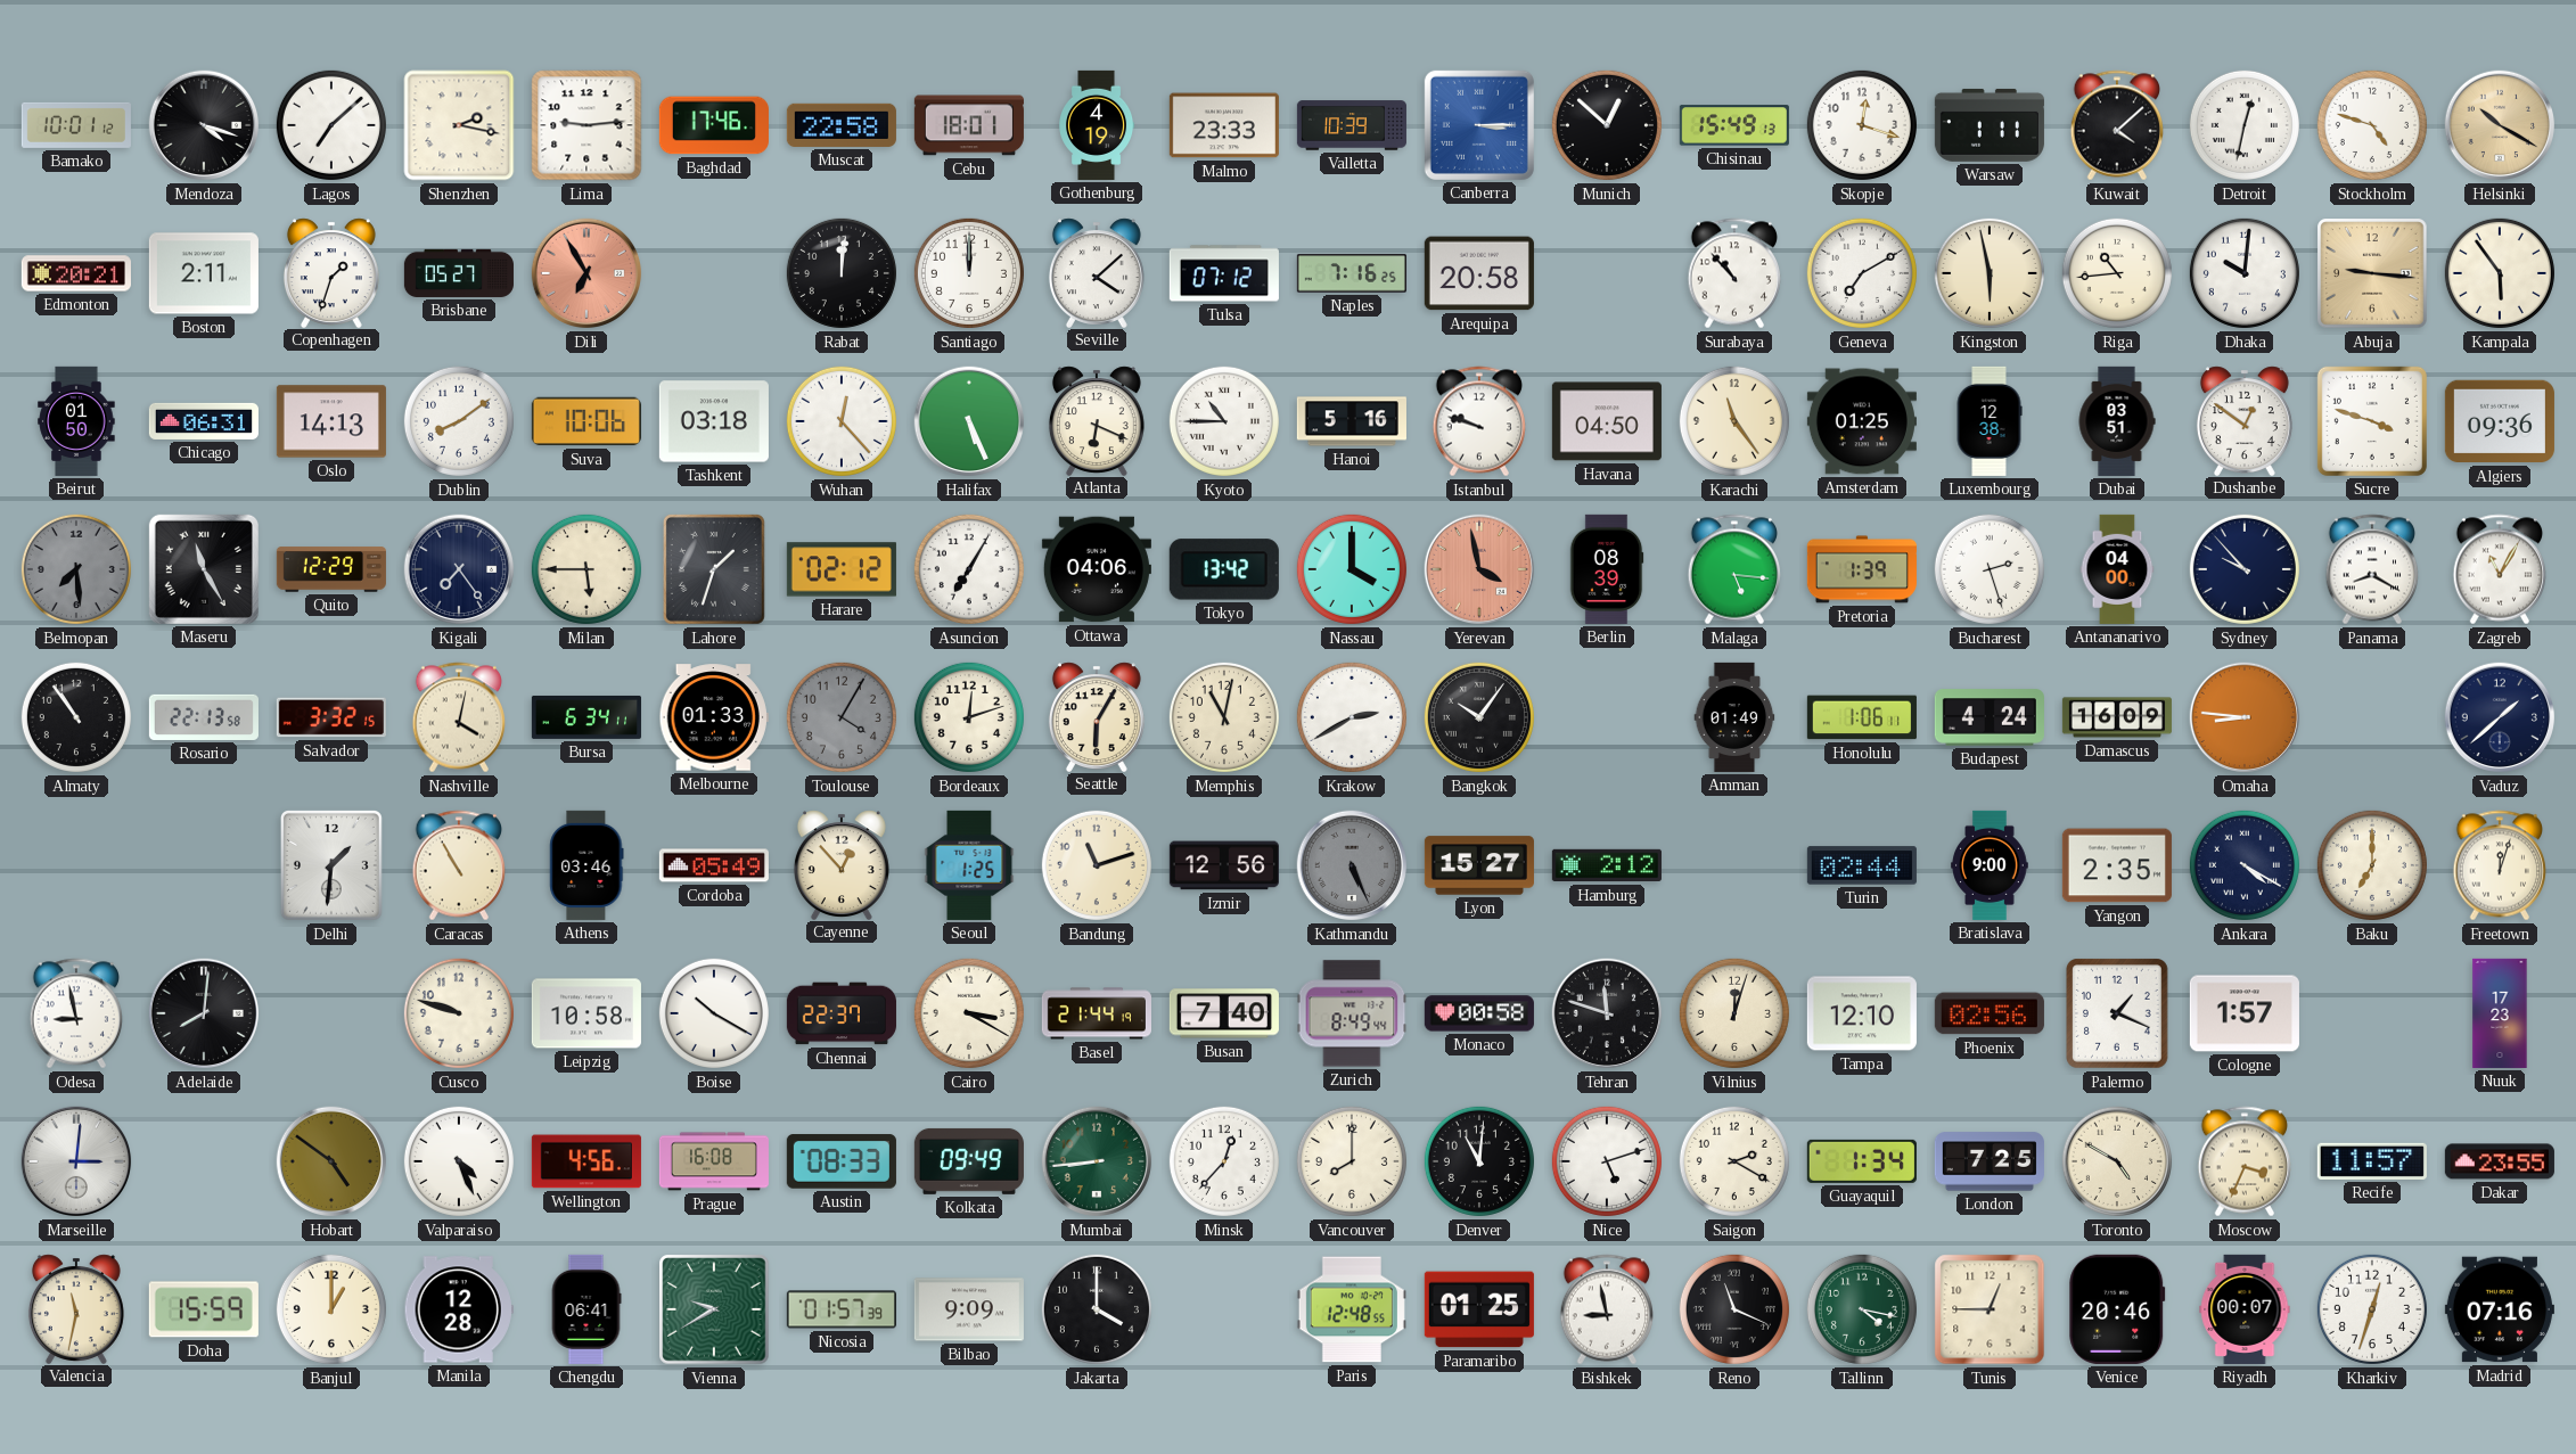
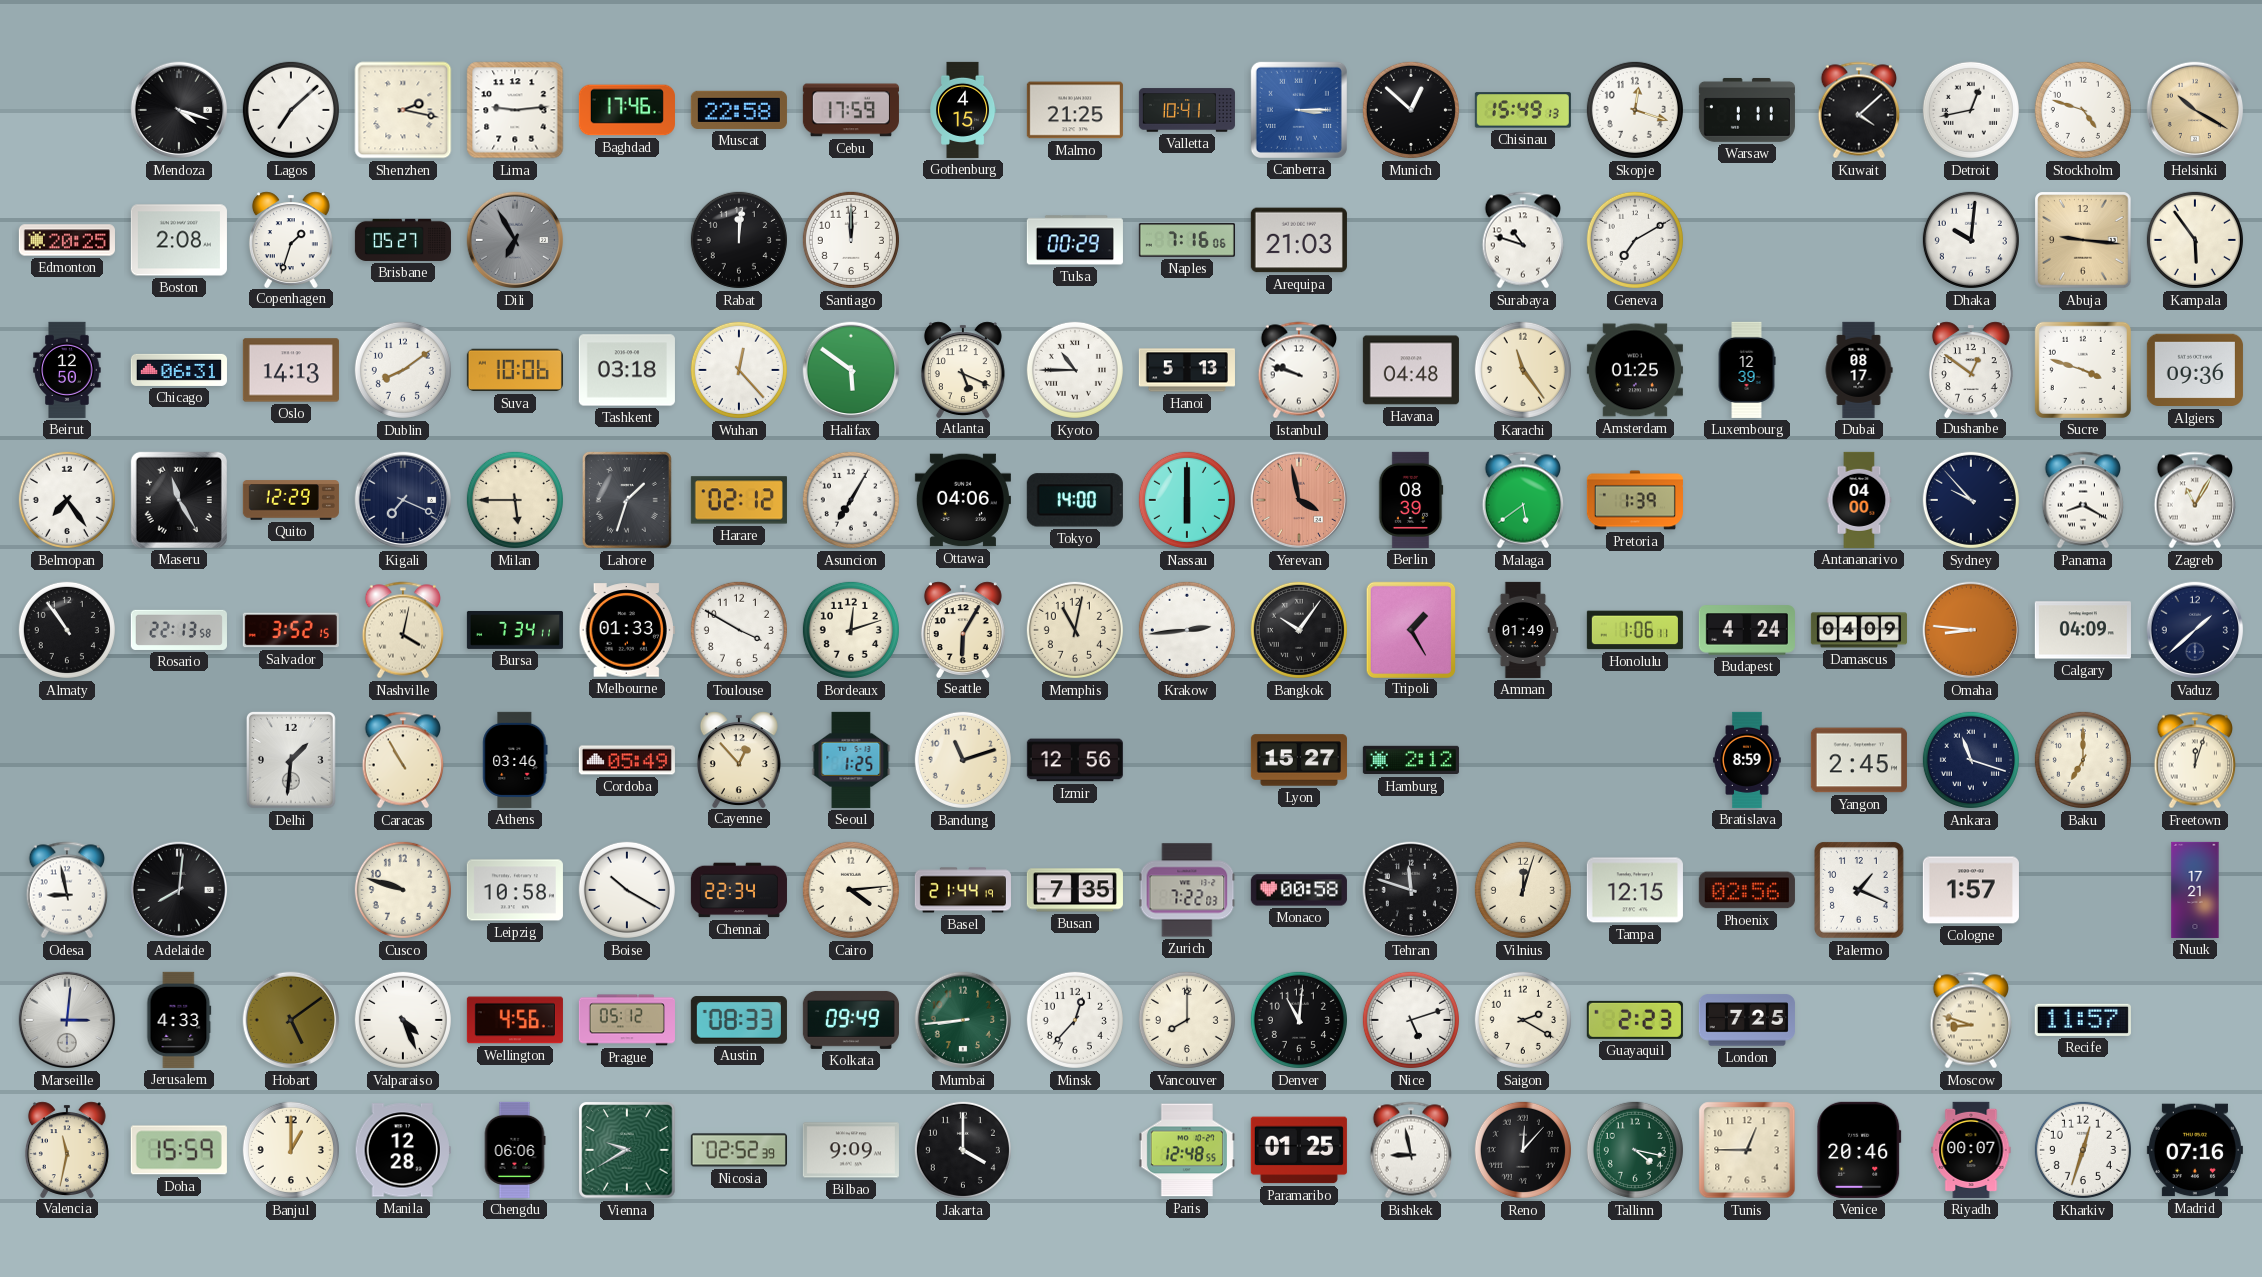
Bamako: 10:01 -> none
Cebu: 18:01 -> 17:59
Gothenburg: 4:19 -> 4:15
Malmo: 23:33 -> 21:25
Valletta: 10:39 -> 10:41
Detroit: 12:32 -> 12:43
Edmonton: 20:21 -> 20:25
Boston: 2:11 -> 2:08
Dili dial: salmon -> grey
Seville: 4:08 -> none
Tulsa: 07:12 -> 00:29
Naples: 7:16:25 -> 7:16:06
Arequipa: 20:58 -> 21:03
Surabaya: 10:53 -> 10:48
Kingston: 5:58 -> none
Riga: 10:44 -> none
Beirut: 01:50 -> 12:50
Halifax: 5:26 -> 5:51
Atlanta: 6:19 -> 5:19
Hanoi: 5:16 -> 5:13
Havana: 04:50 -> 04:48
Luxembourg: 12:38 -> 12:39
Dubai: 03:51 -> 08:17
Belmopan: 7:29 -> 7:24
Belmopan dial: grey -> white
Kigali: 7:24 -> 7:19
Tokyo: 13:42 -> 14:00
Nassau: 4:00 -> 6:00
Malaga: 5:16 -> 5:39
Bucharest: 2:27 -> none
Salvador: 3:32 -> 3:52
Bursa: 6:34 -> 7:34
Toulouse: 4:05 -> 3:50
Toulouse dial: grey -> white
Krakow: 2:40 -> 2:44
Tripoli: none -> 1:25
Damascus: 16:09 -> 04:09
Calgary: none -> 04:09
Kathmandu: 5:26 -> none
Turin: 02:44 -> none
Bratislava: 9:00 -> 8:59
Yangon: 2:35 -> 2:45
Ankara: 4:20 -> 11:18
Chennai: 22:37 -> 22:34
Cairo: 3:20 -> 4:14
Busan: 7:40 -> 7:35
Zurich: 8:49 -> 7:22
Tampa: 12:10 -> 12:15
Nuuk: 17:23 -> 17:21
Jerusalem: none -> 4:33
Hobart: 4:51 -> 5:09
Prague: 16:08 -> 05:12
Guayaquil: 1:34 -> 2:23
Toronto: 4:50 -> none
Moscow: 3:34 -> 8:48
Dakar: 23:55 -> none
Chengdu: 06:41 -> 06:06
Nicosia: 01:57 -> 02:52
Reno: 11:19 -> 12:07
